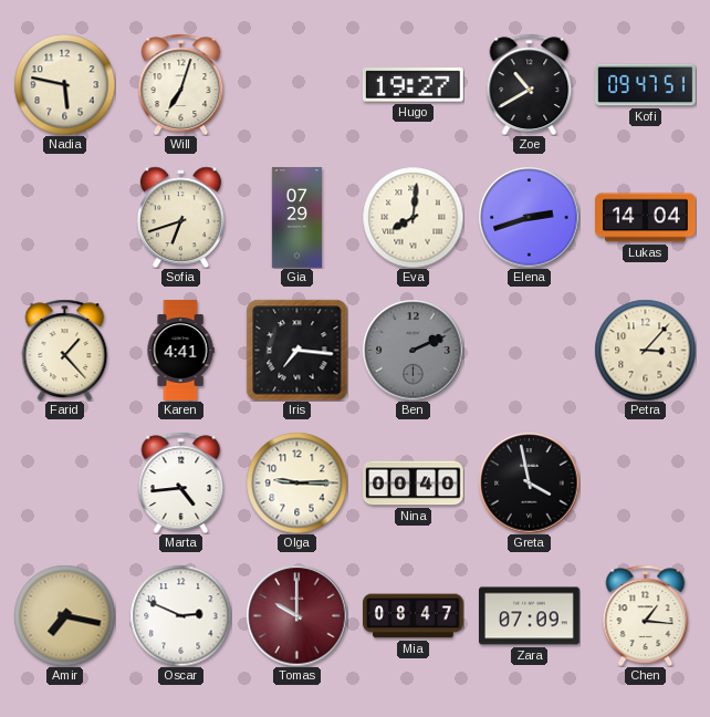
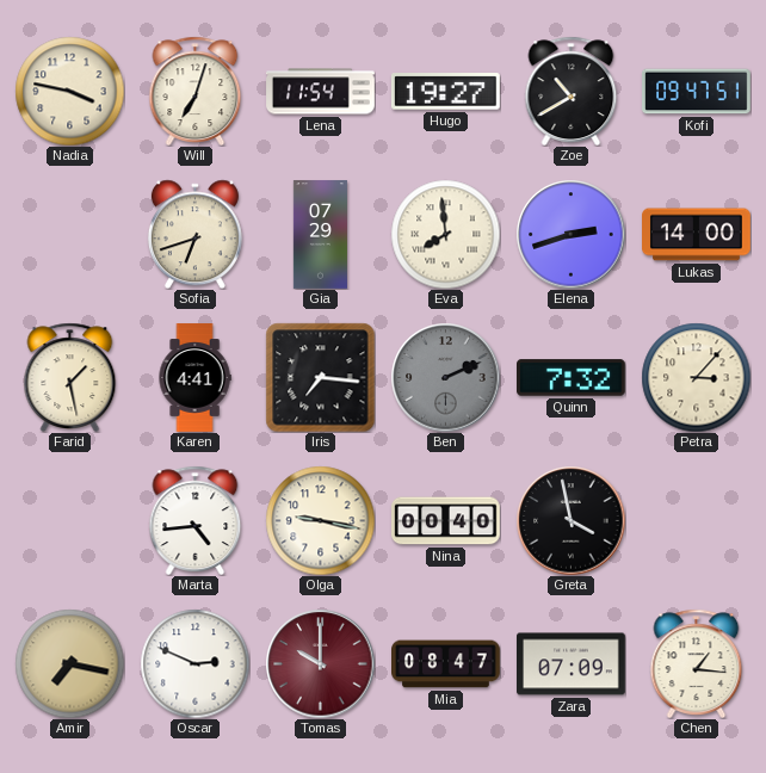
Nadia: 5:47 -> 3:47
Lena: none -> 11:54
Eva: 8:01 -> 7:59
Lukas: 14:04 -> 14:00
Farid: 1:23 -> 1:28
Quinn: none -> 7:32
Olga: 9:15 -> 9:17
